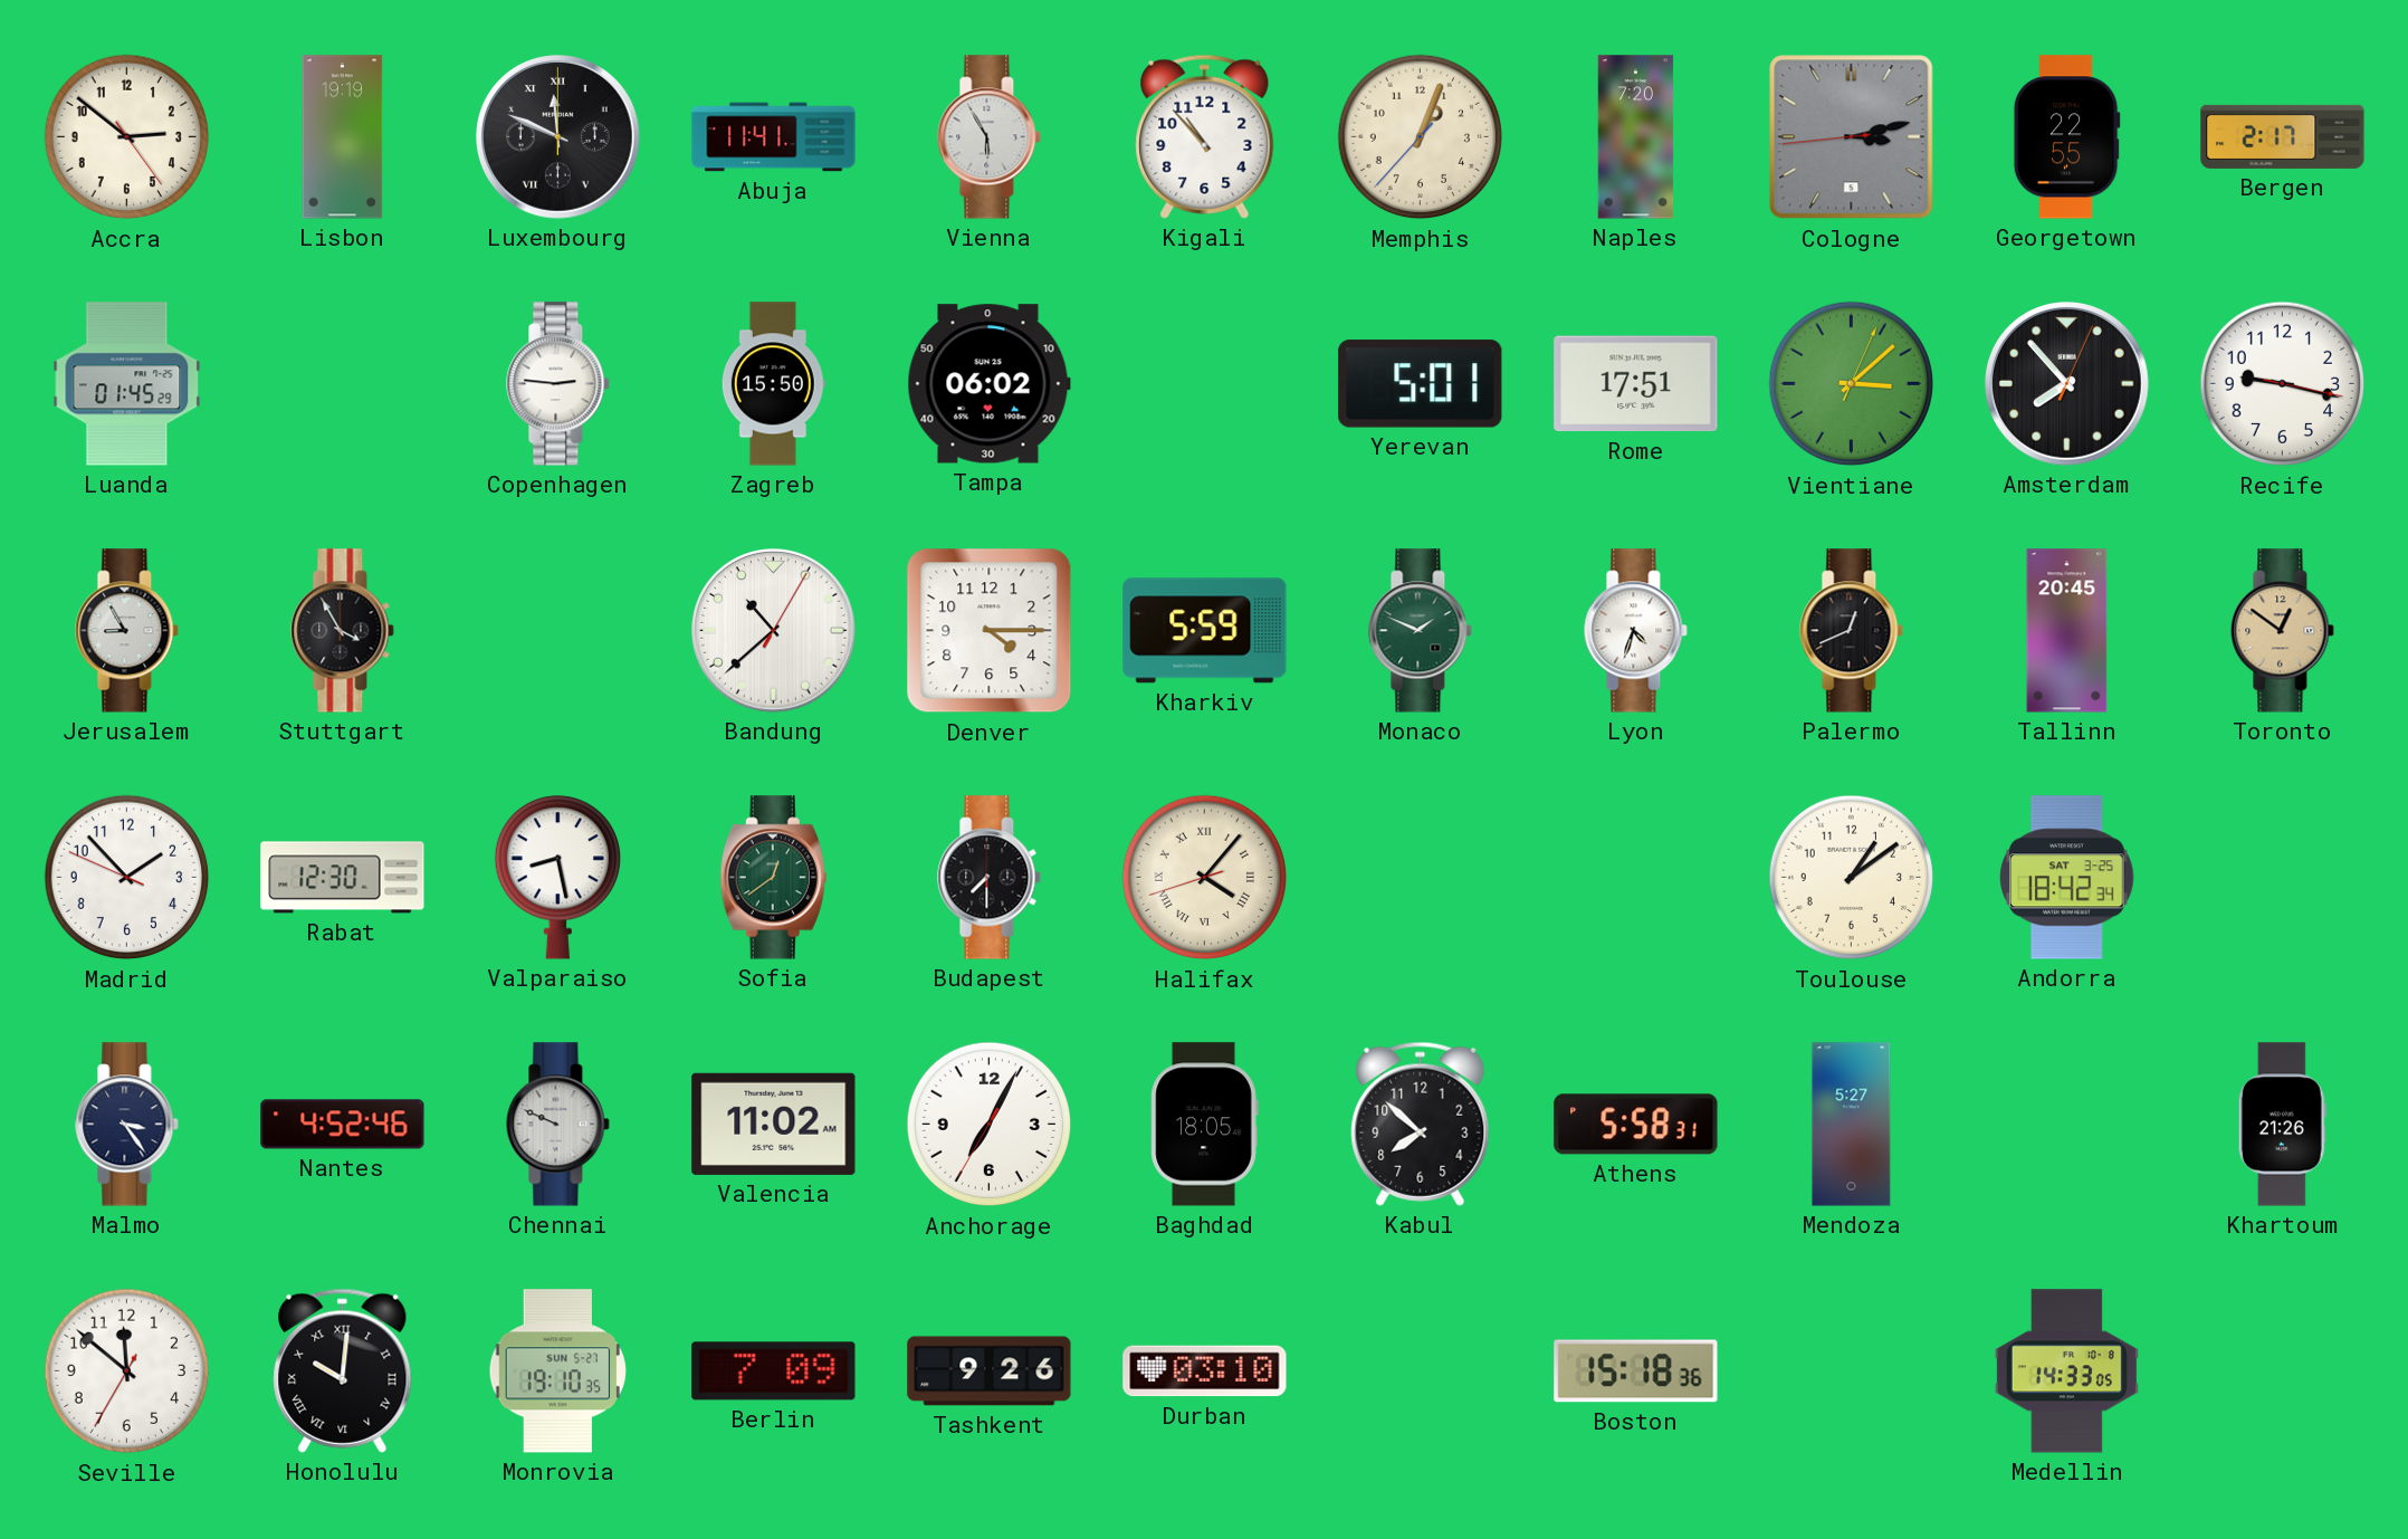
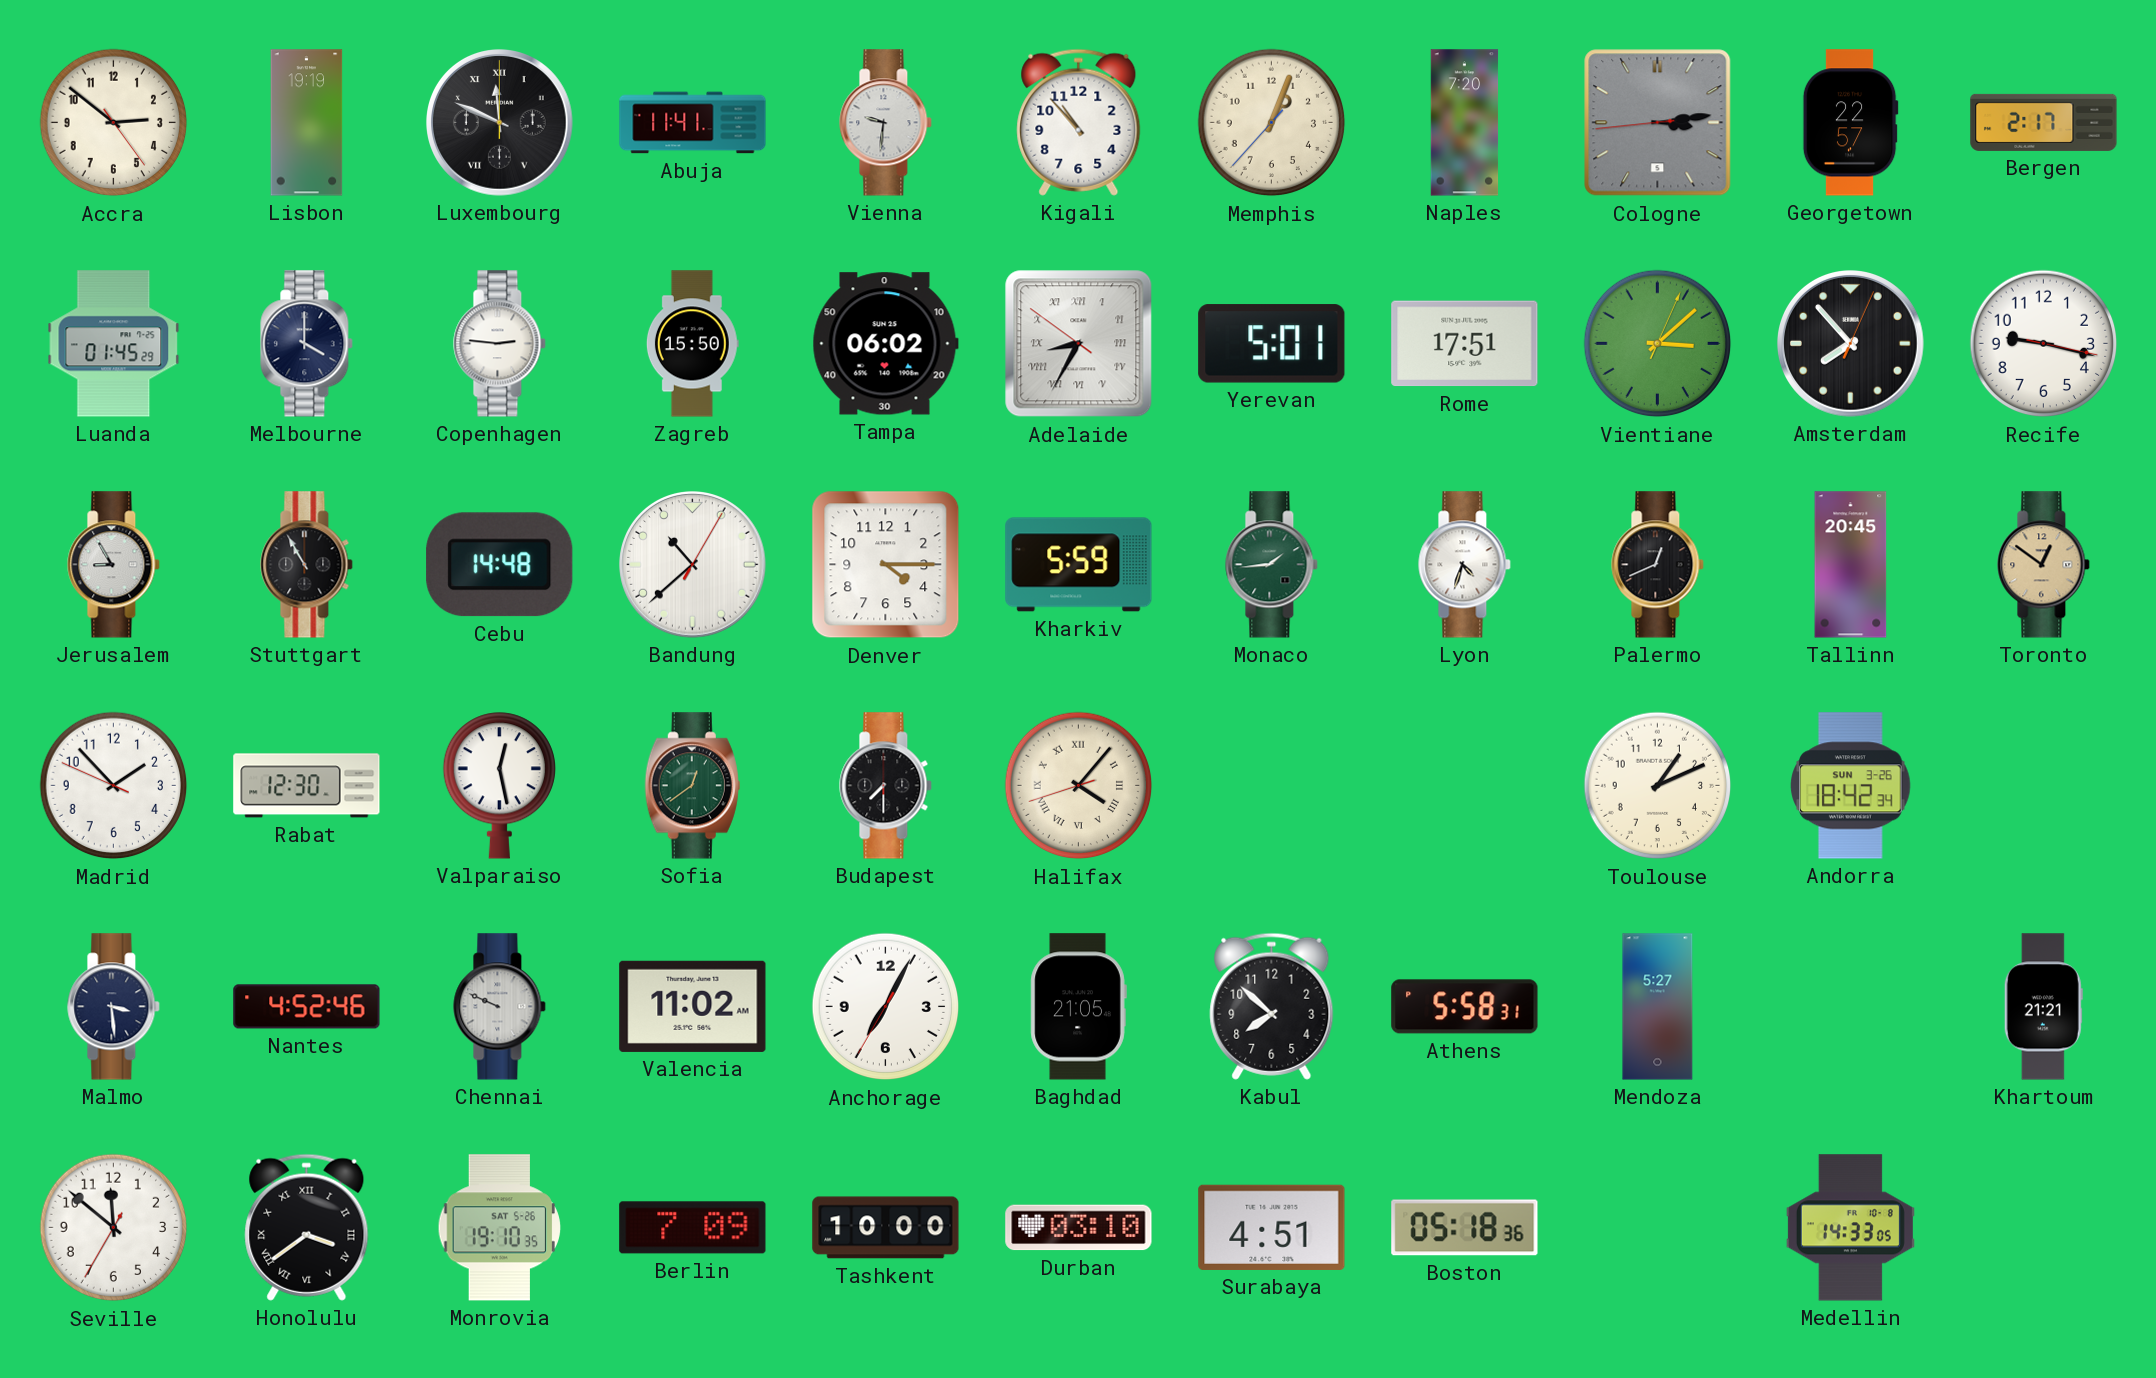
Vienna: 5:55 -> 9:31
Cologne: 3:12 -> 3:13
Georgetown: 22:55 -> 22:57
Melbourne: none -> 4:00
Adelaide: none -> 8:34
Stuttgart: 3:55 -> 10:55
Cebu: none -> 14:48
Monaco: 1:49 -> 1:44
Valparaiso: 8:28 -> 12:28
Toulouse: 1:09 -> 1:11
Andorra date: SAT 3-25 -> SUN 3-26
Malmo: 3:24 -> 3:29
Baghdad: 18:05 -> 21:05
Khartoum: 21:26 -> 21:21
Honolulu: 10:01 -> 3:39
Monrovia date: SUN 5-27 -> SAT 5-26
Tashkent: 9:26 -> 10:00
Surabaya: none -> 4:51
Boston: 15:18 -> 05:18
